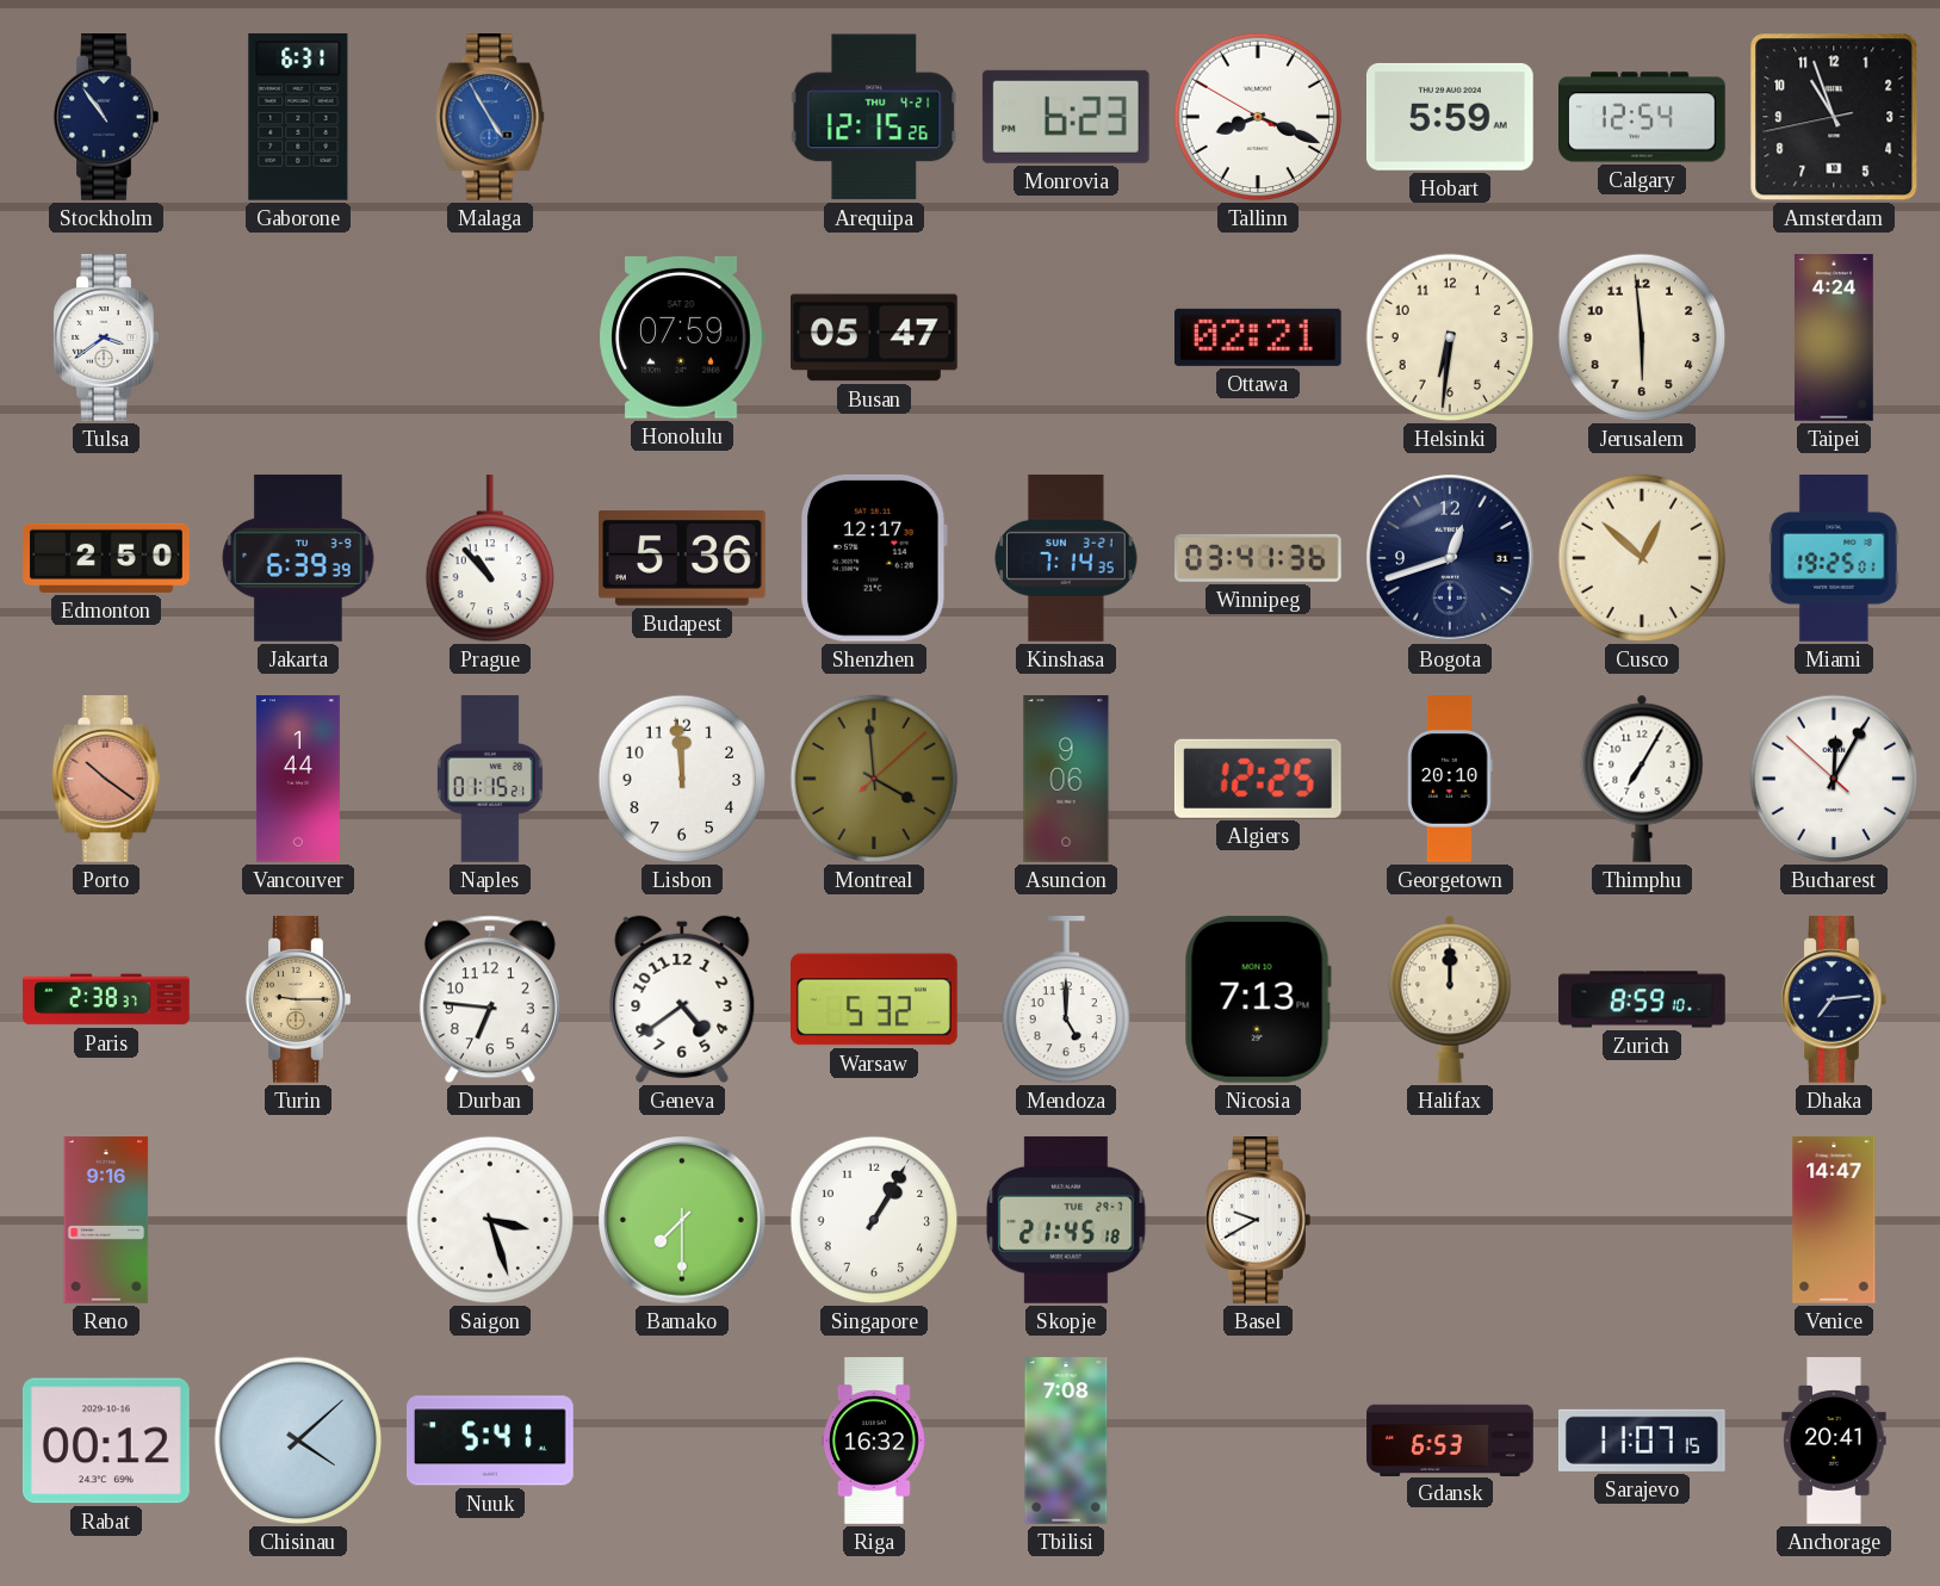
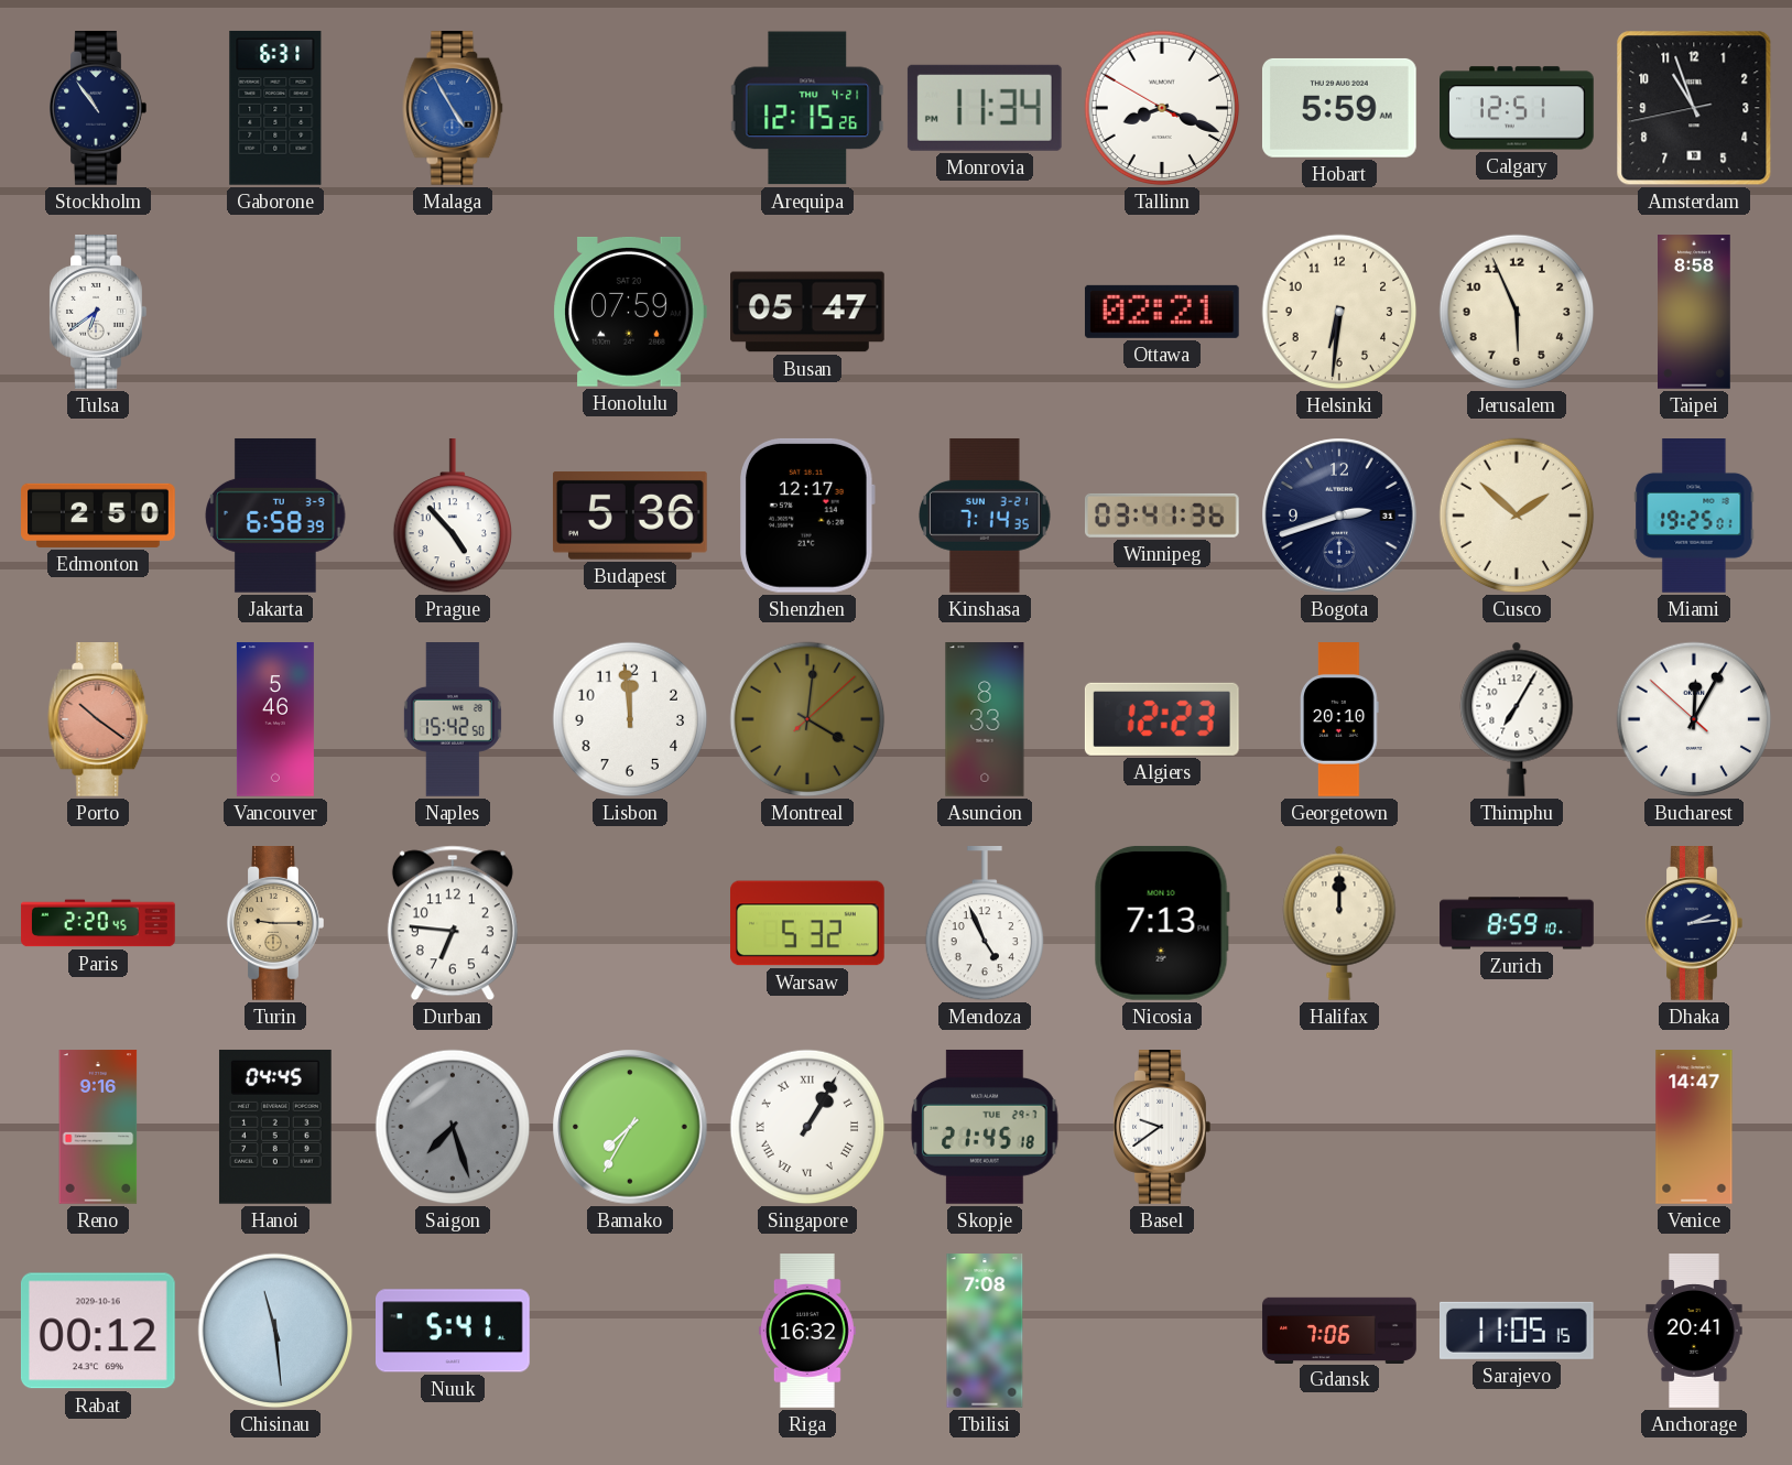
Monrovia: 6:23 -> 11:34
Calgary: 12:54 -> 12:51
Tulsa: 3:39 -> 6:39
Jerusalem: 5:59 -> 5:56
Taipei: 4:24 -> 8:58
Jakarta: 6:39 -> 6:58
Prague: 10:53 -> 4:53
Bogota: 12:42 -> 2:42
Cusco: 12:52 -> 1:52
Vancouver: 1:44 -> 5:46
Naples: 01:15 -> 15:42
Montreal: 3:59 -> 4:01
Asuncion: 9:06 -> 8:33
Algiers: 12:25 -> 12:23
Paris: 2:38 -> 2:20
Geneva: 4:39 -> none
Mendoza: 5:00 -> 4:56
Dhaka: 7:14 -> 2:14
Hanoi: none -> 04:45
Saigon: 3:27 -> 7:27
Saigon dial: white -> grey
Bamako: 7:30 -> 7:35
Singapore numerals: Arabic -> Roman
Basel: 9:40 -> 9:39
Chisinau: 4:08 -> 11:29
Gdansk: 6:53 -> 7:06
Sarajevo: 11:07 -> 11:05
